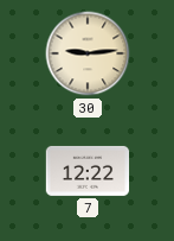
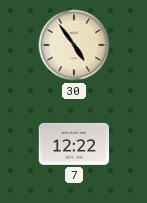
30: 9:14 -> 4:54
